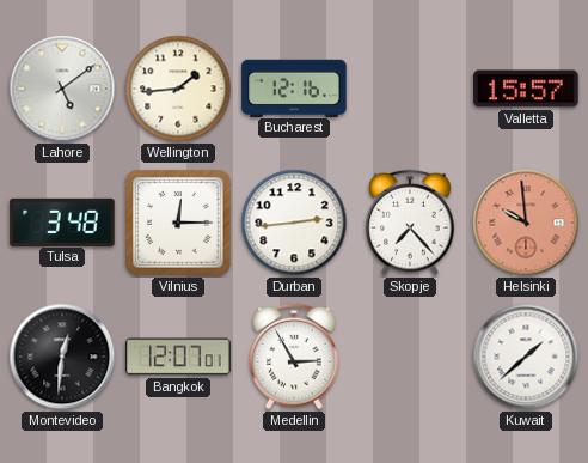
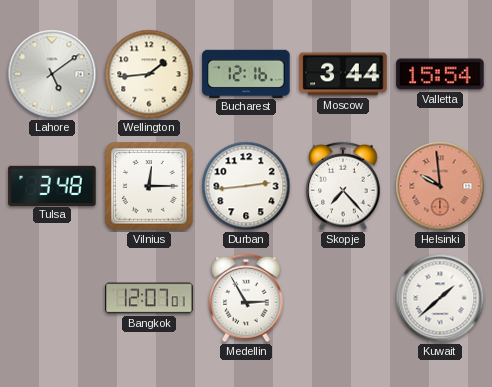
Moscow: none -> 3:44
Valletta: 15:57 -> 15:54
Montevideo: 12:31 -> none
